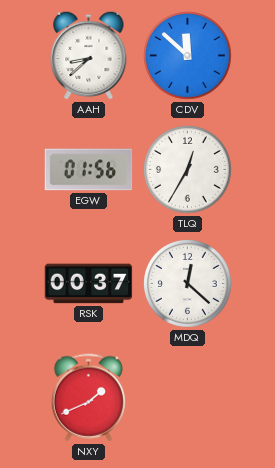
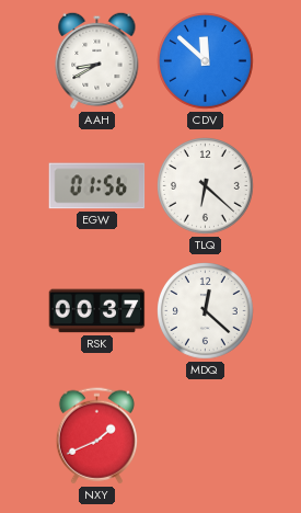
AAH: 8:38 -> 8:40
TLQ: 12:35 -> 6:22
